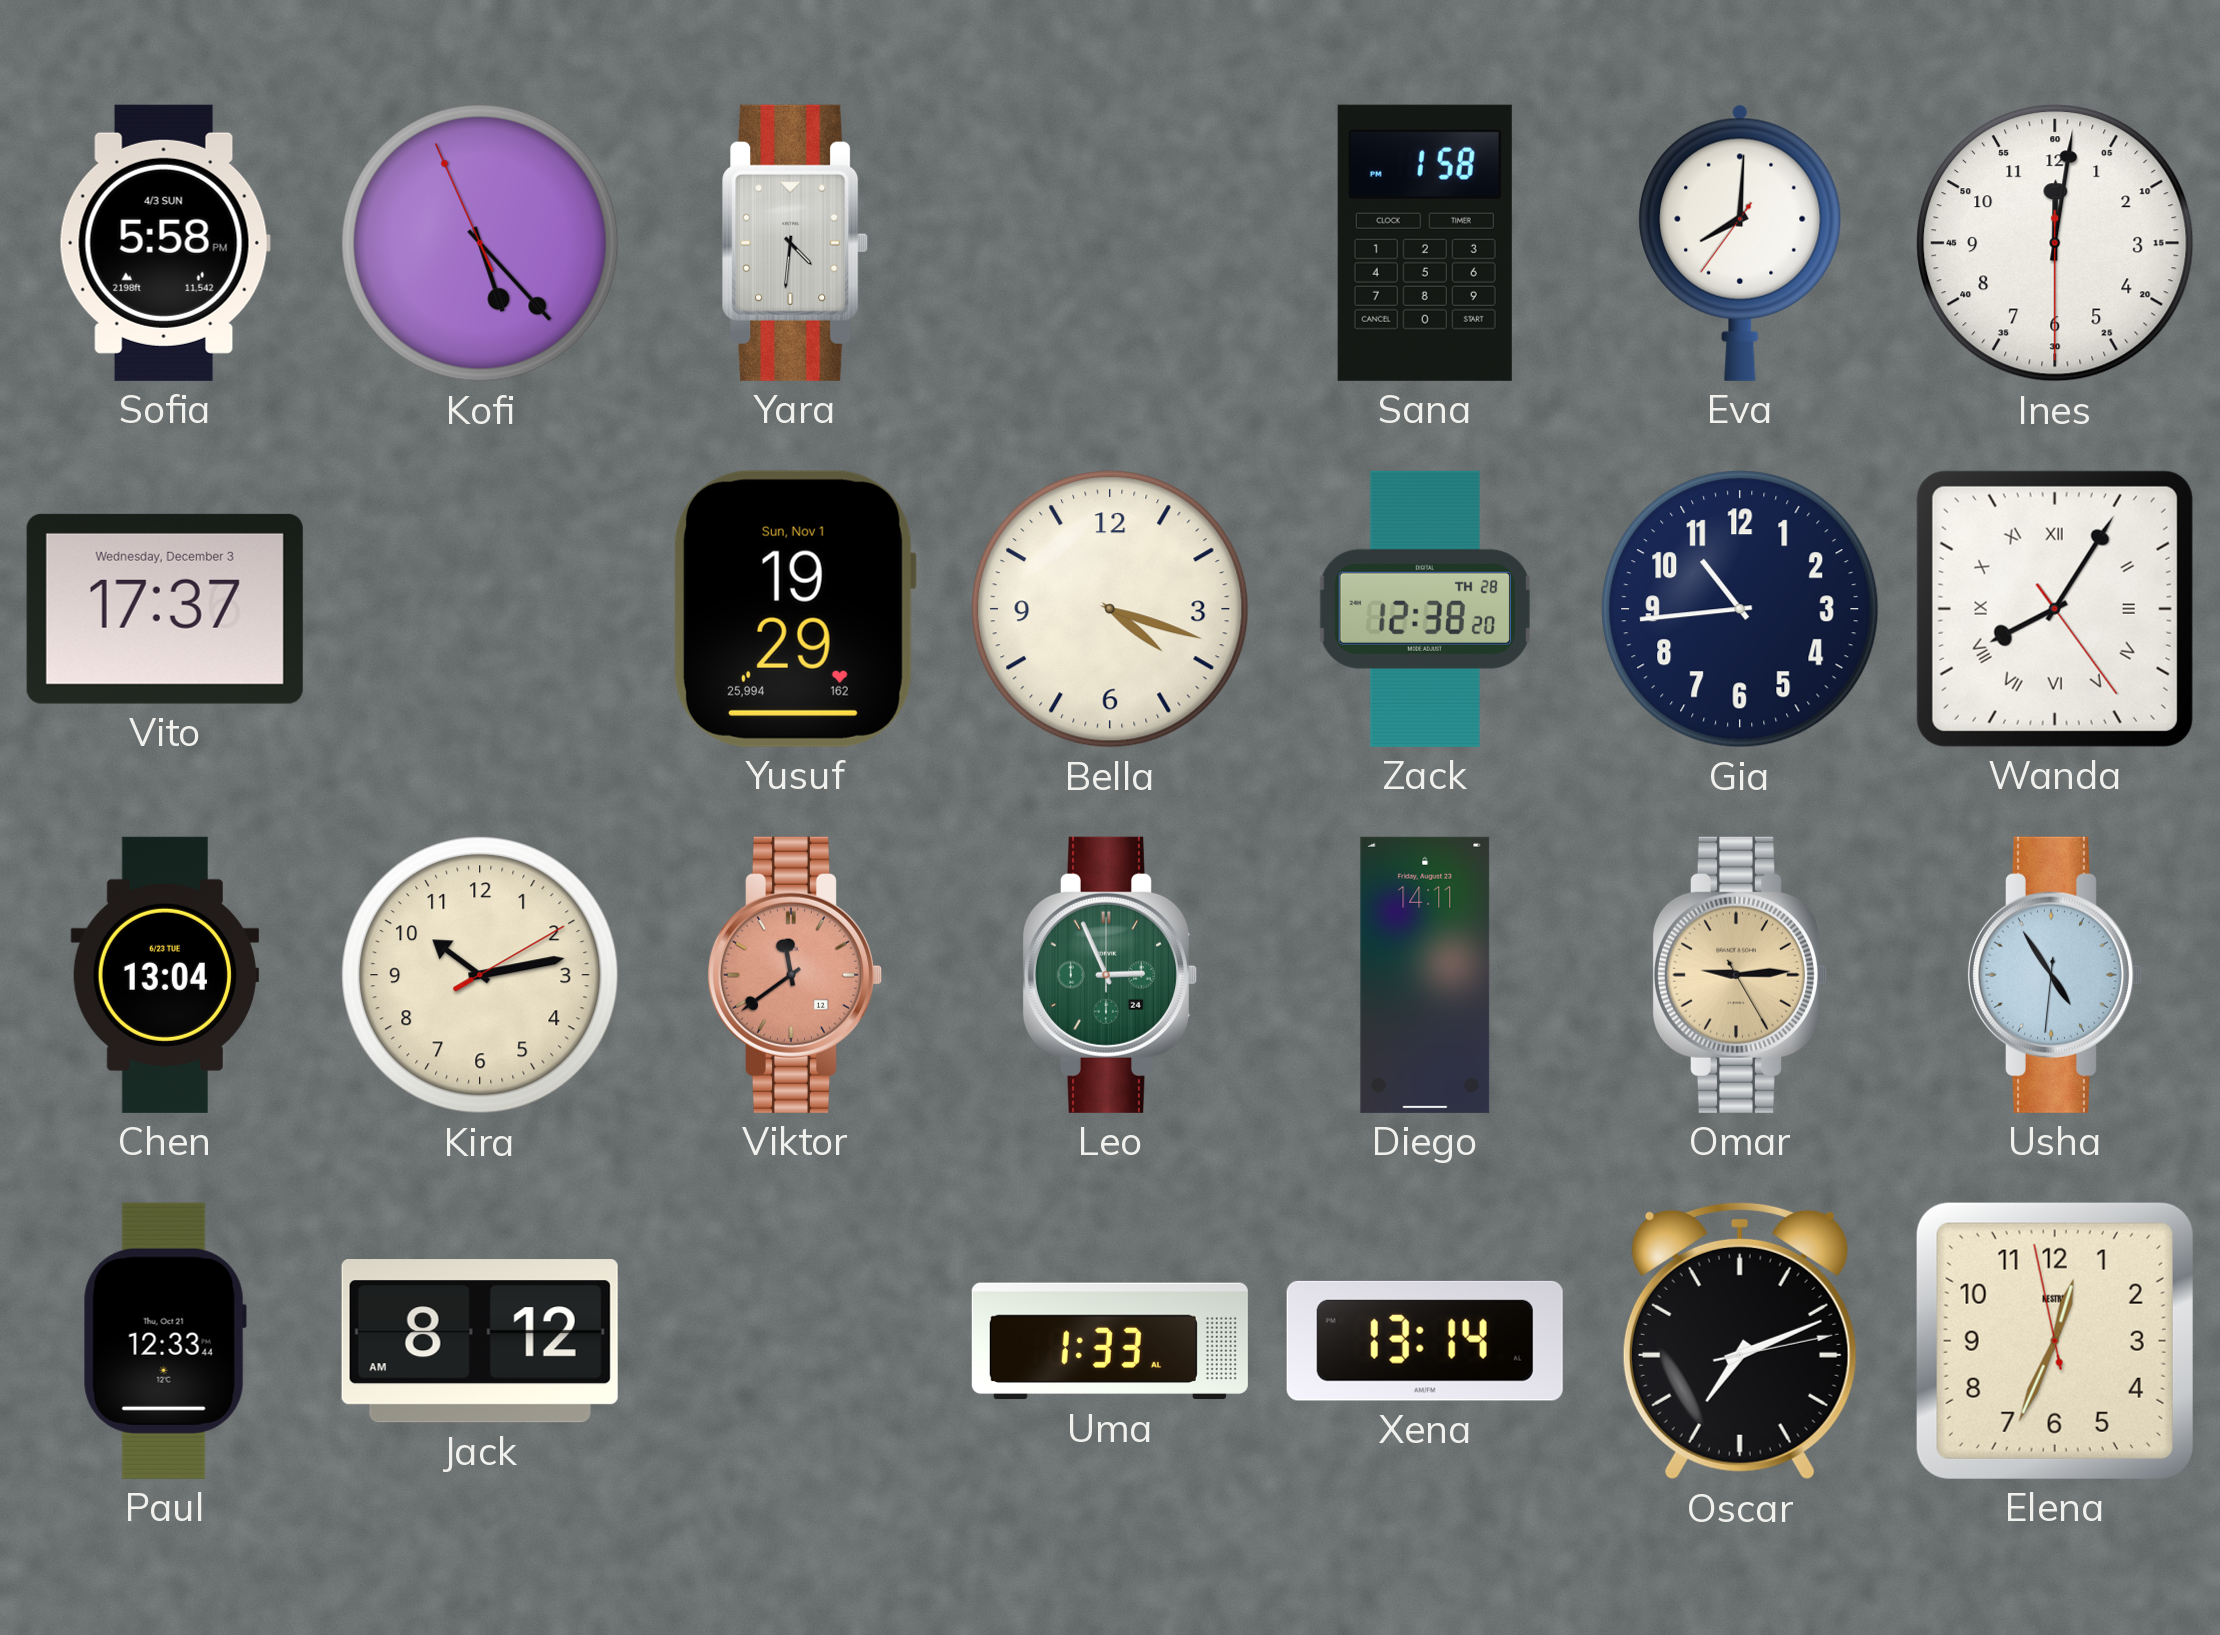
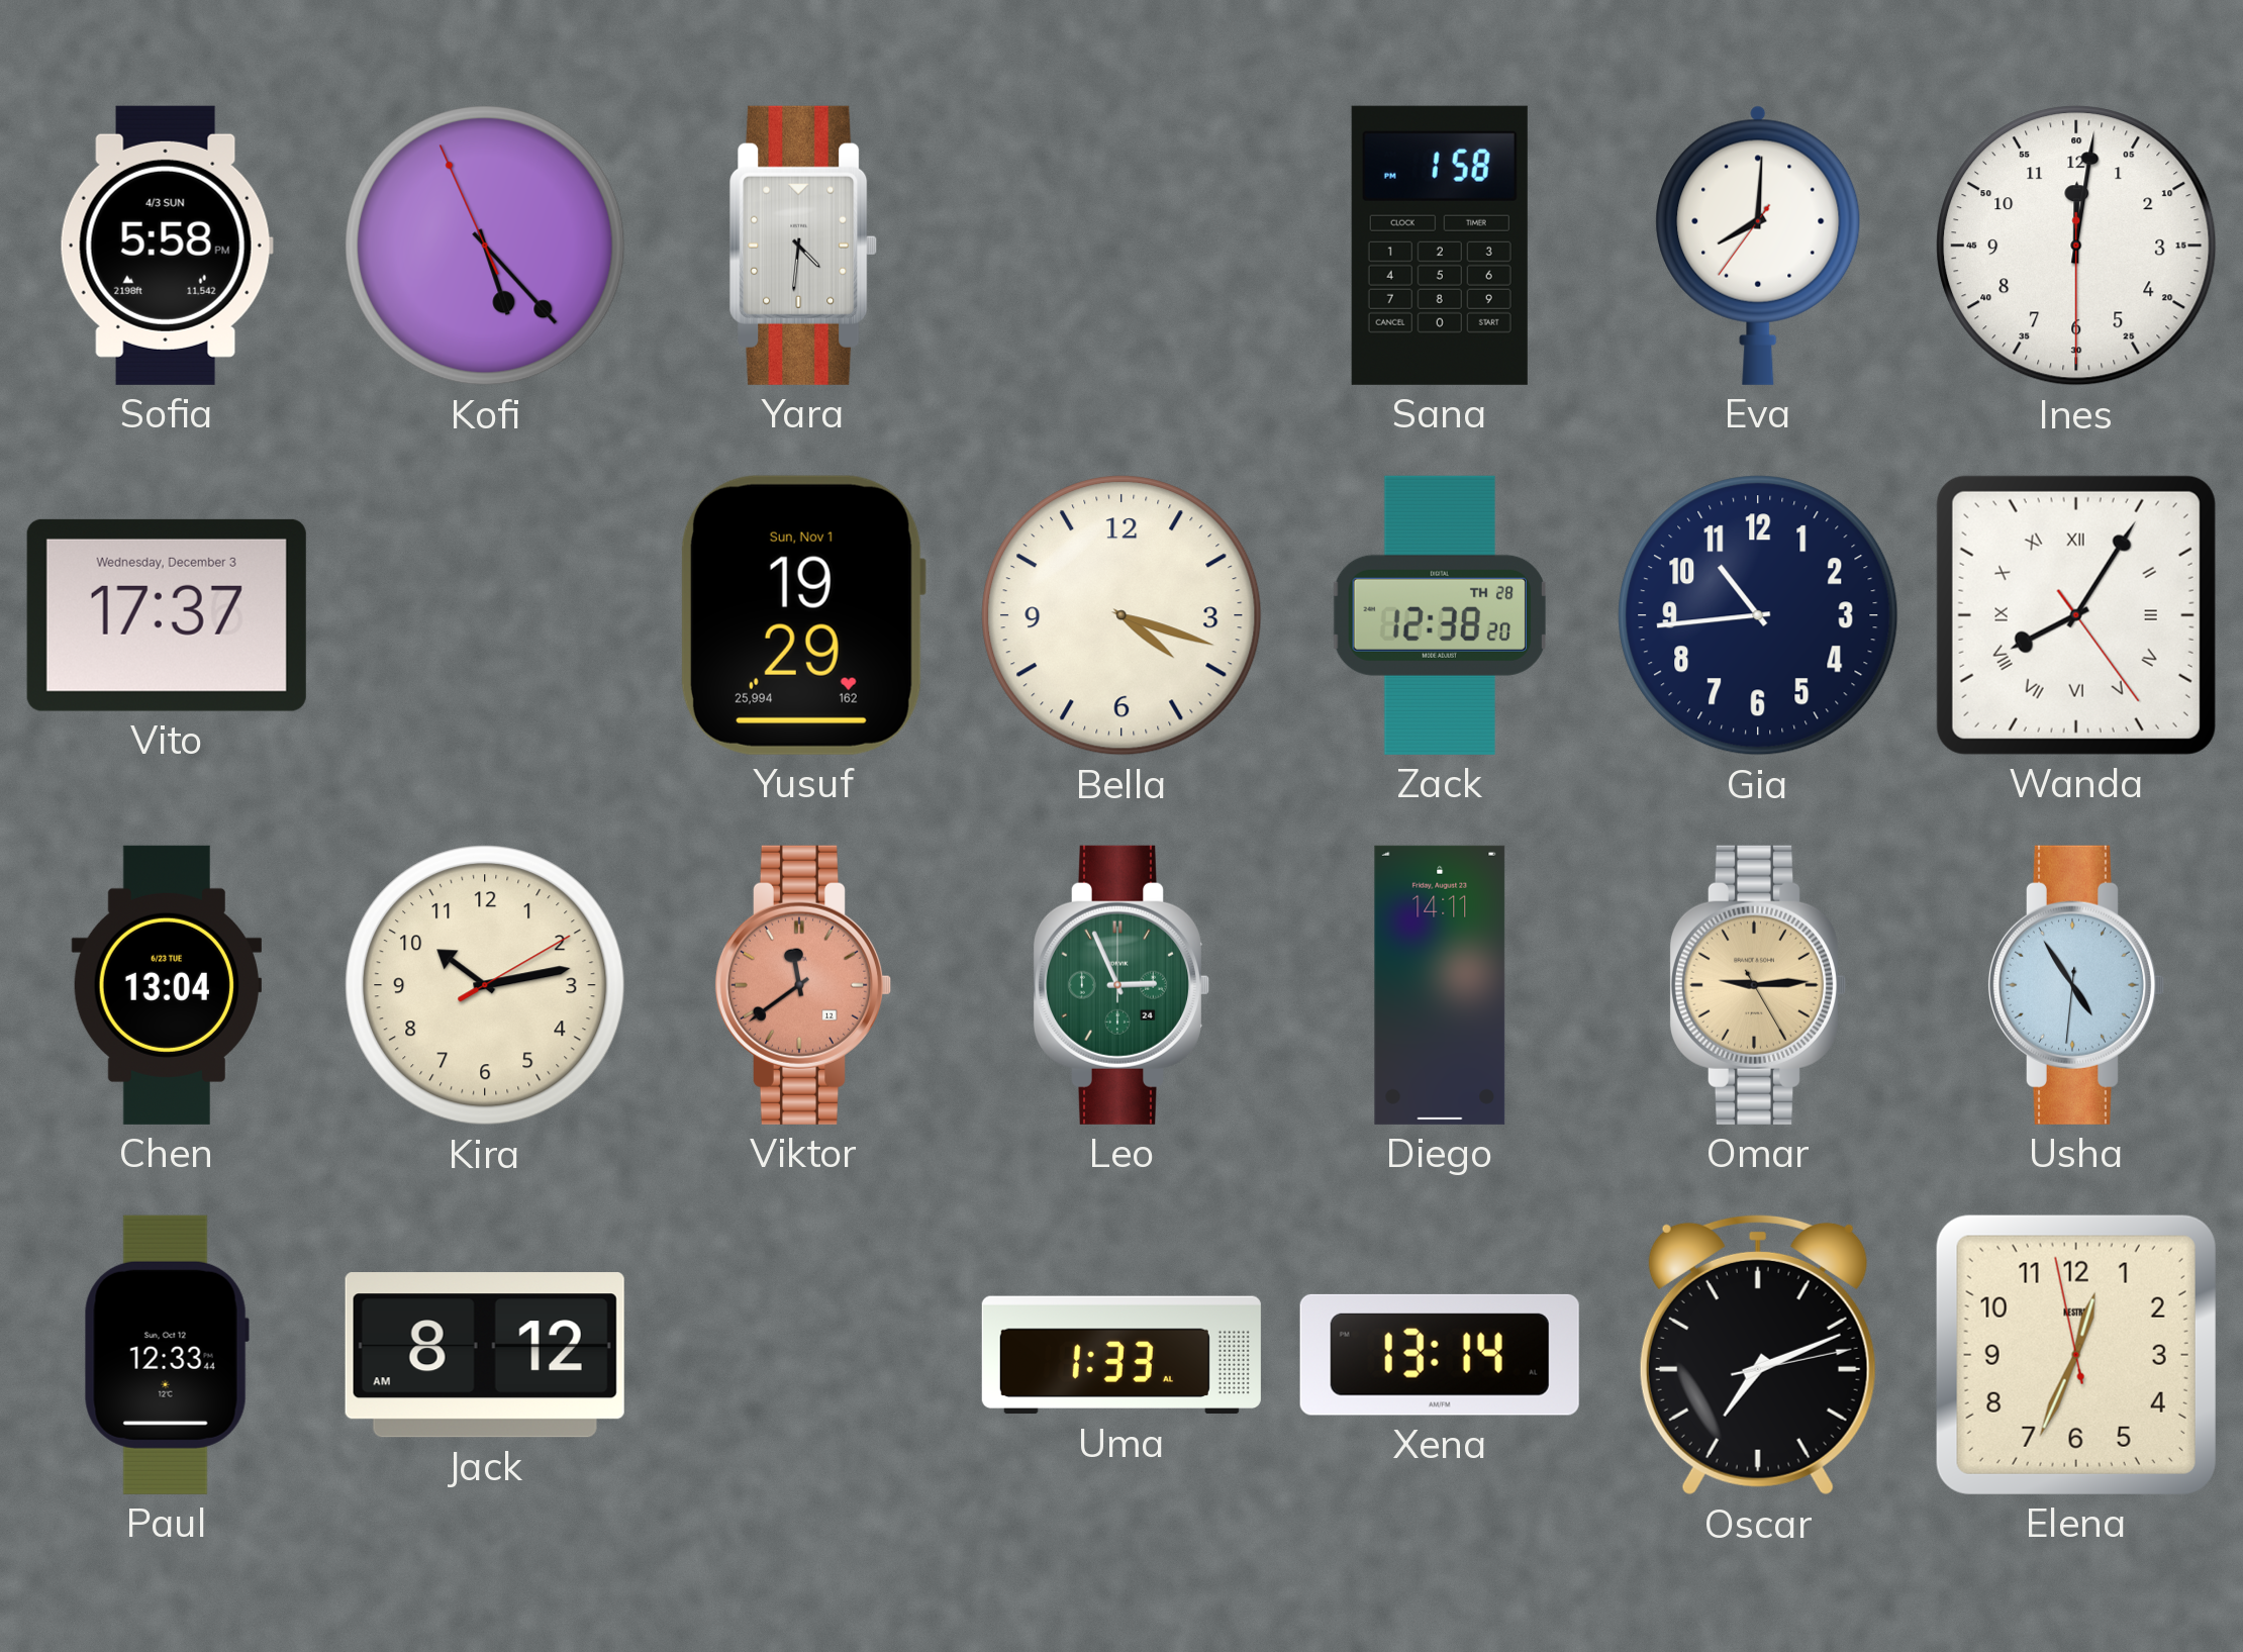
Paul date: Thu, Oct 21 -> Sun, Oct 12
